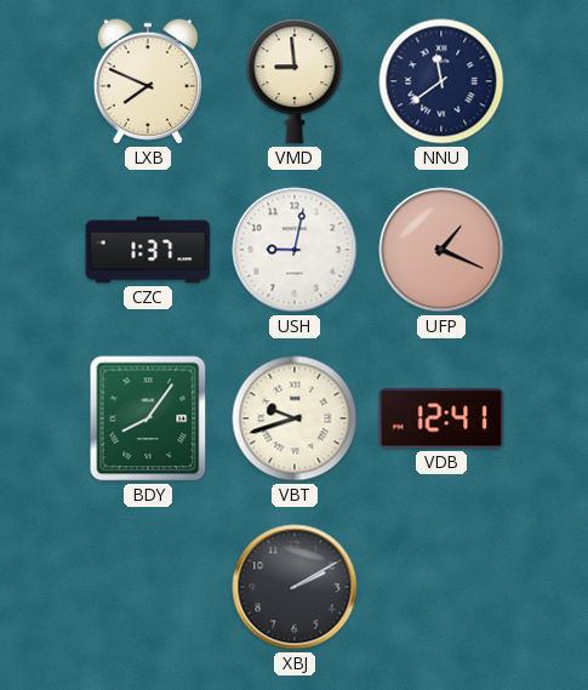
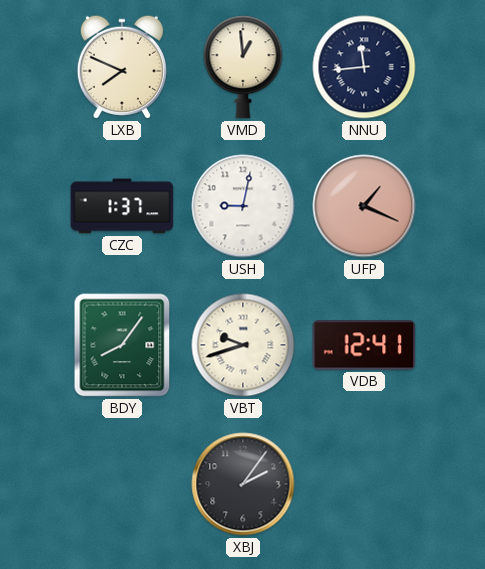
VMD: 8:59 -> 12:59
NNU: 11:39 -> 11:44
XBJ: 2:10 -> 2:06
